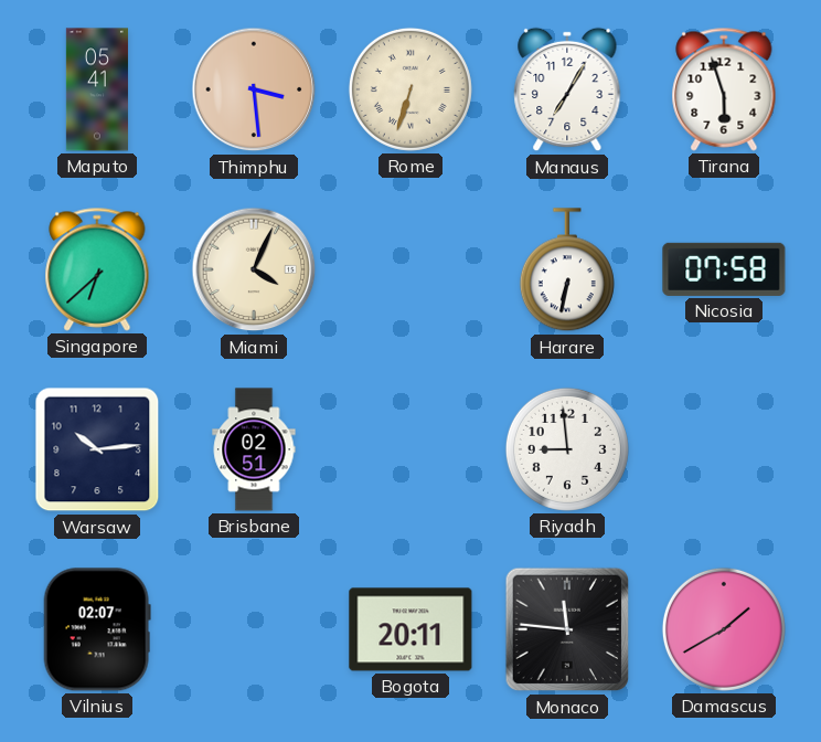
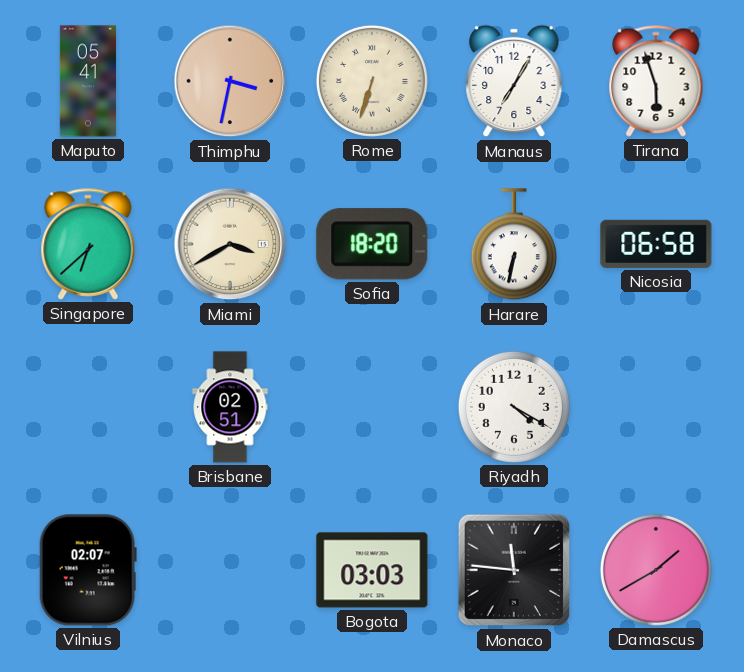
Thimphu: 3:29 -> 3:32
Miami: 4:04 -> 3:40
Sofia: none -> 18:20
Nicosia: 07:58 -> 06:58
Warsaw: 10:14 -> none
Riyadh: 8:59 -> 4:20
Bogota: 20:11 -> 03:03
